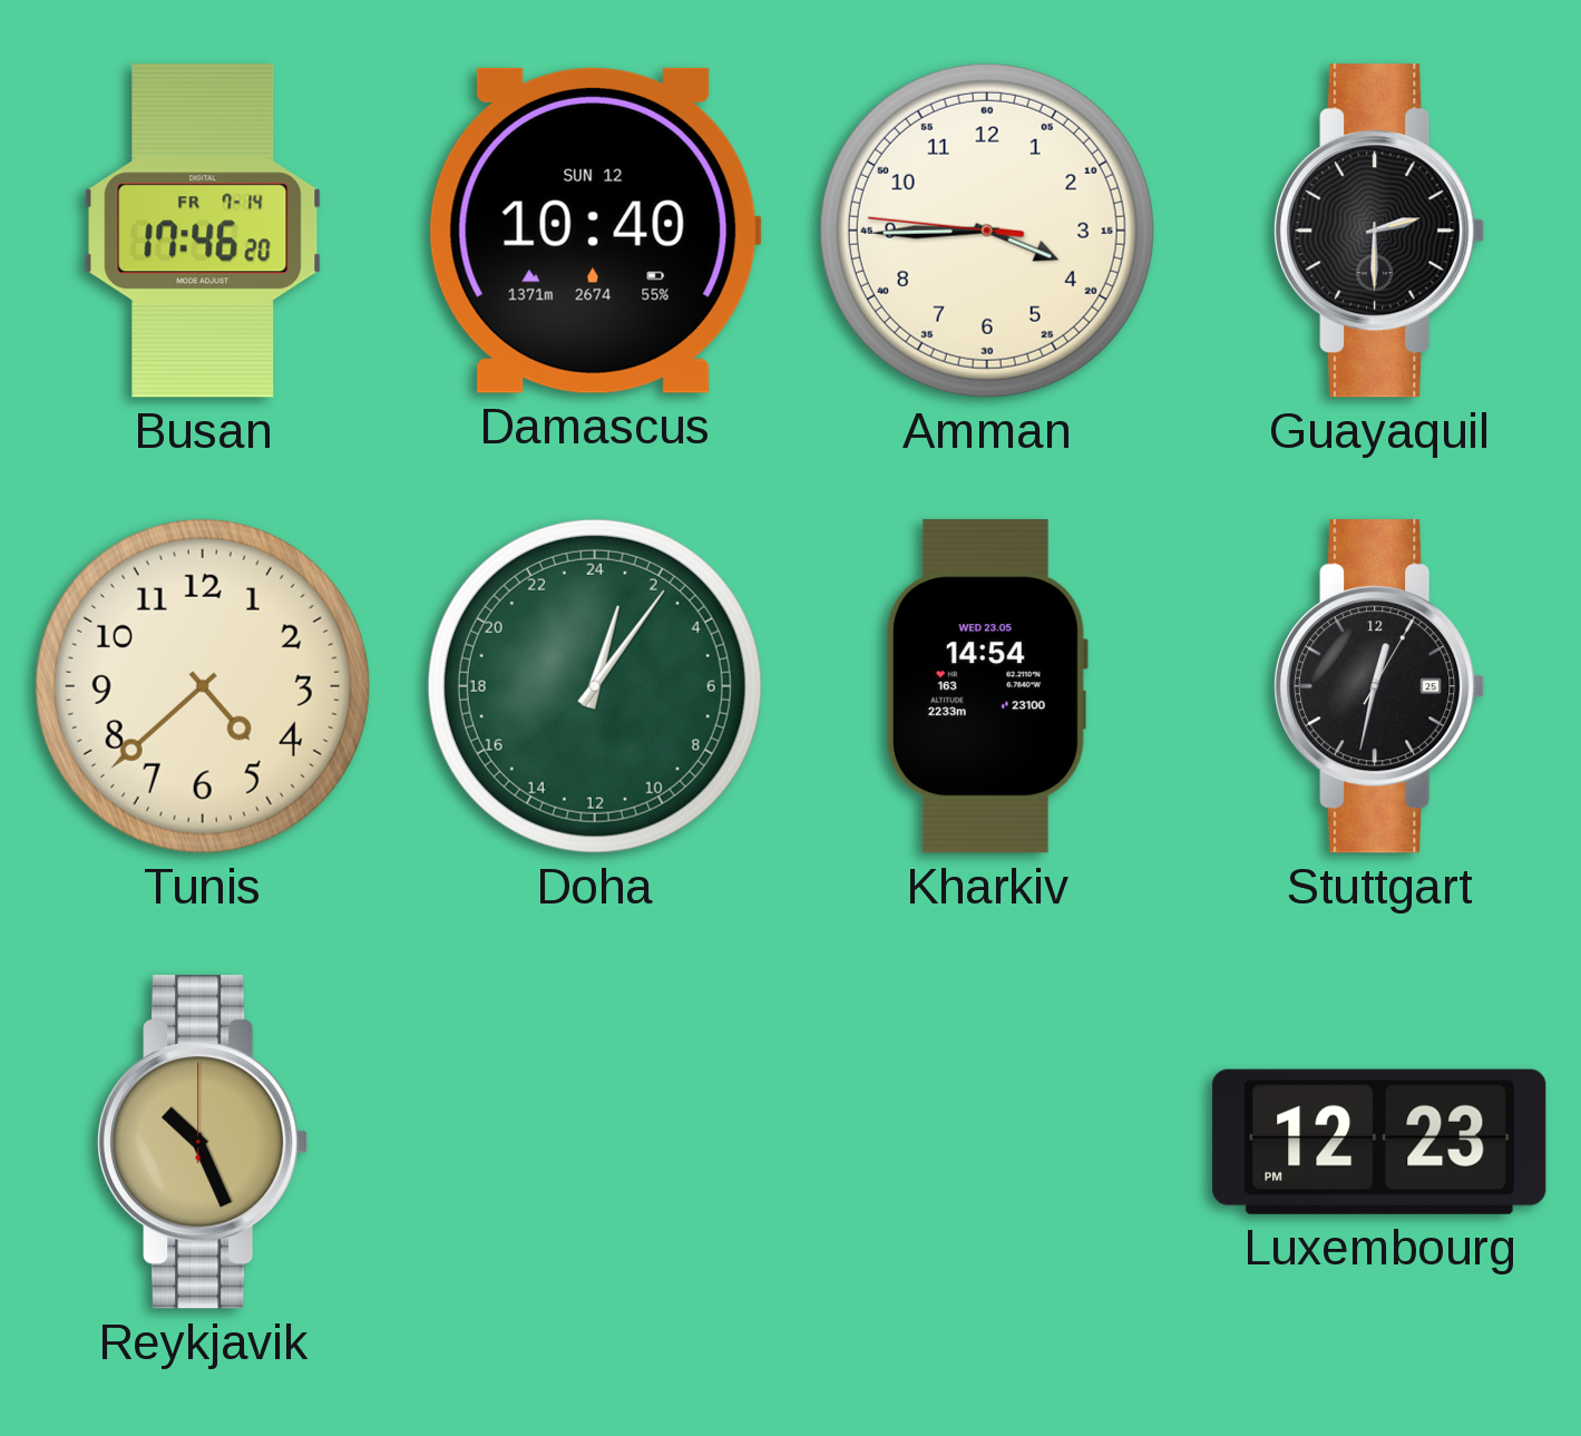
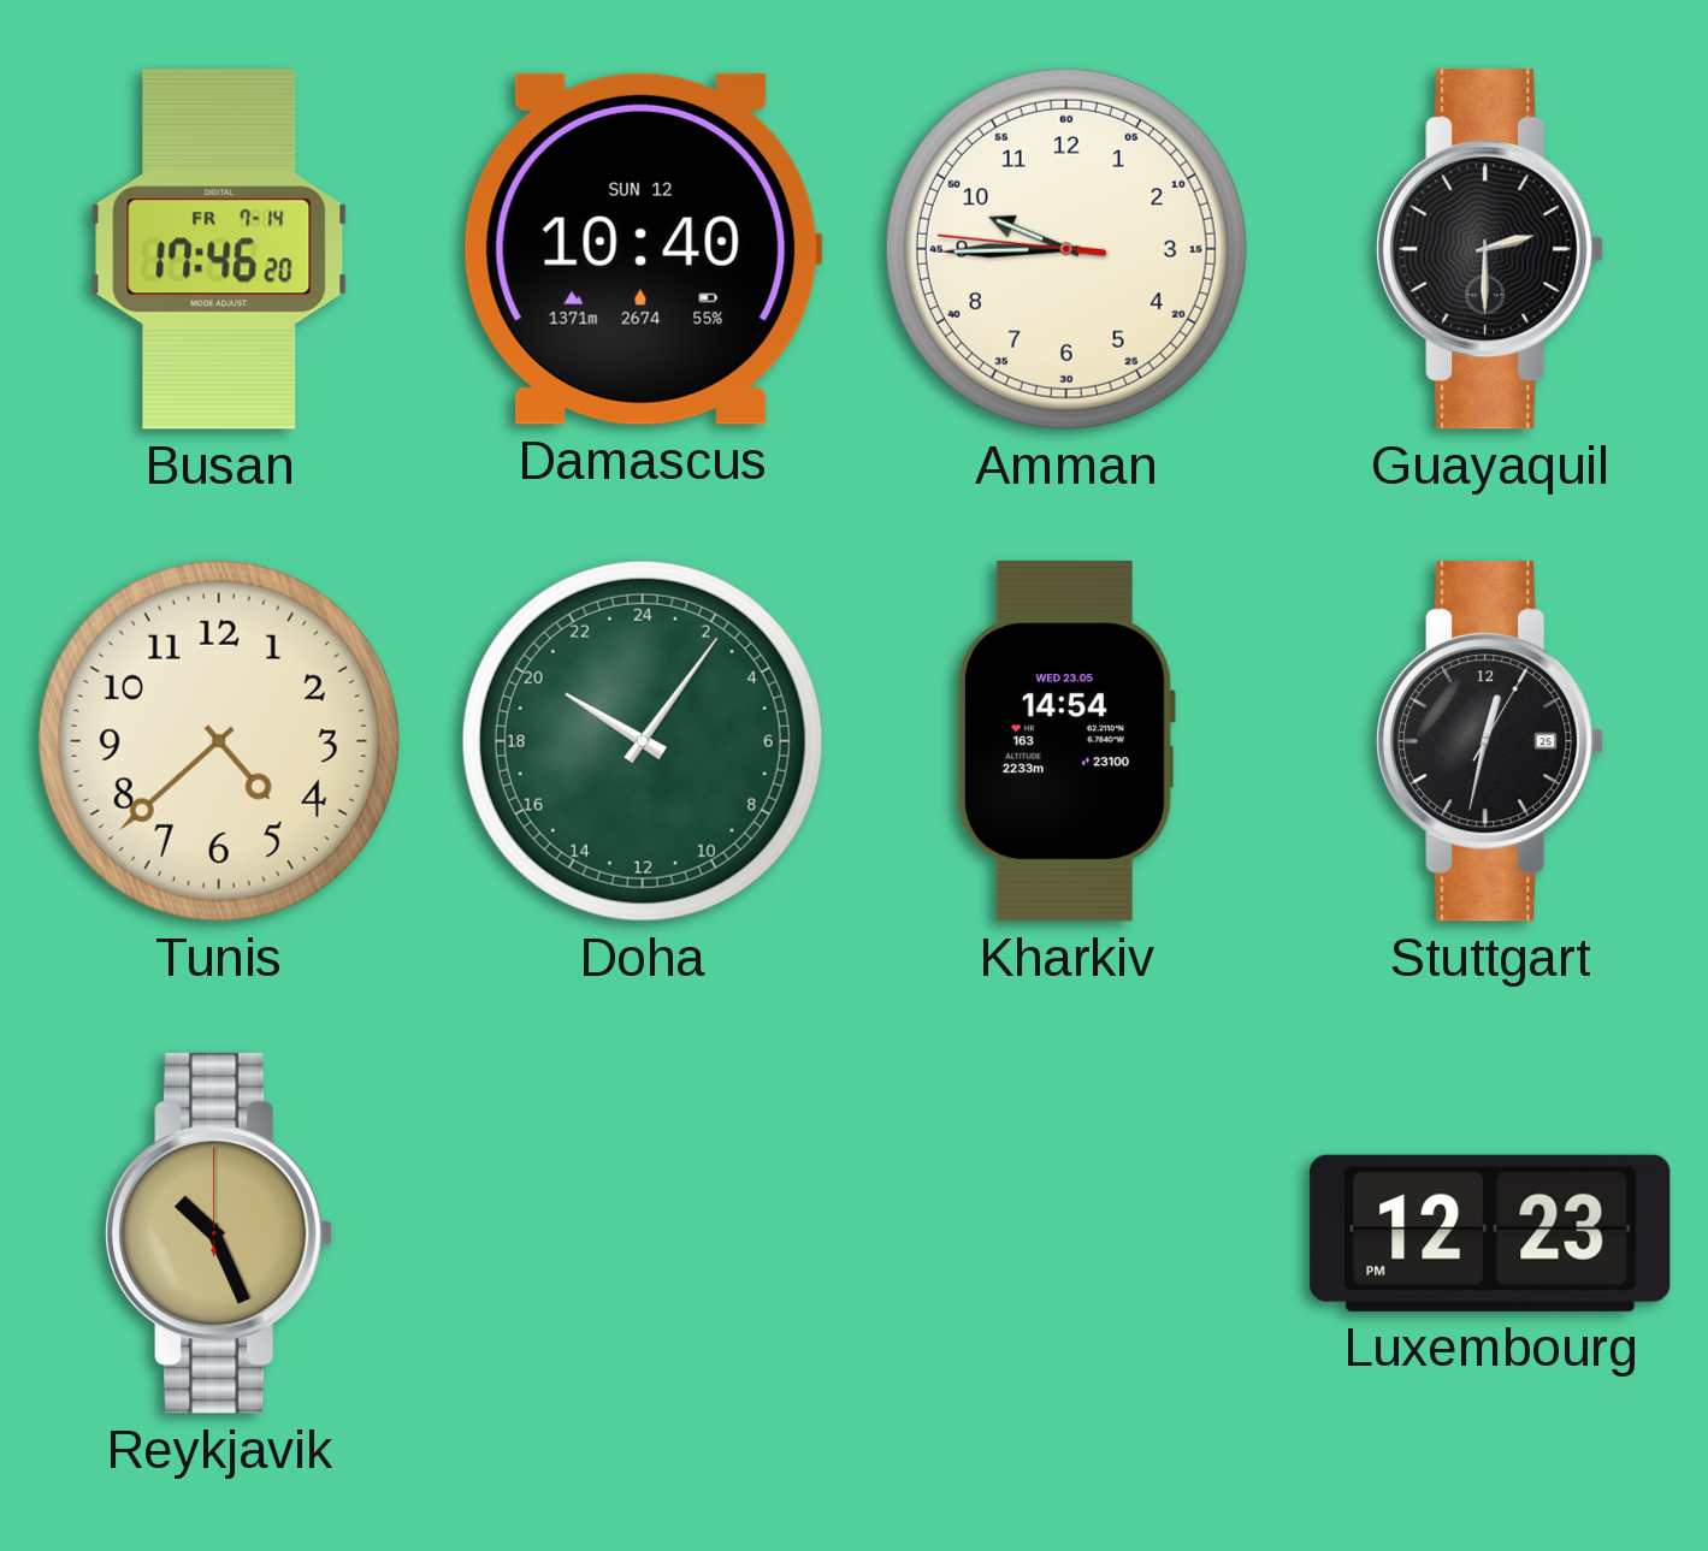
Amman: 3:44 -> 9:44
Doha: 1:06 -> 20:06
